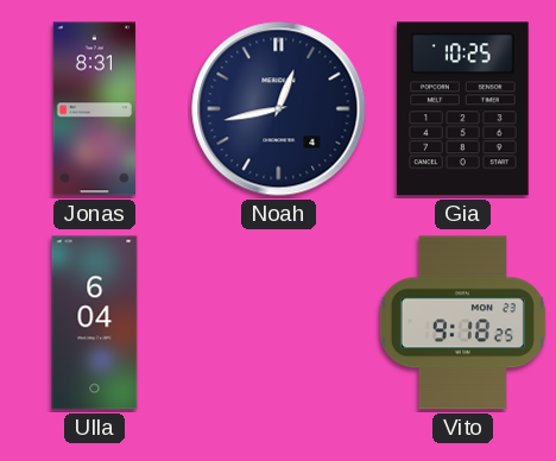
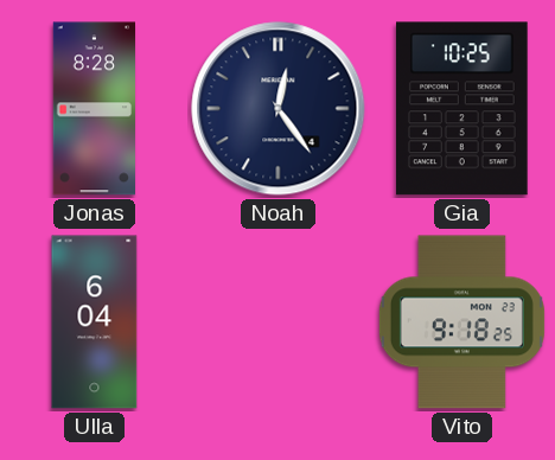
Jonas: 8:31 -> 8:28
Noah: 12:43 -> 12:24
